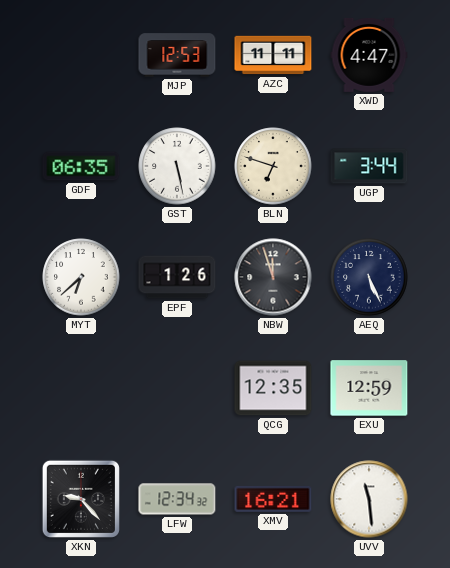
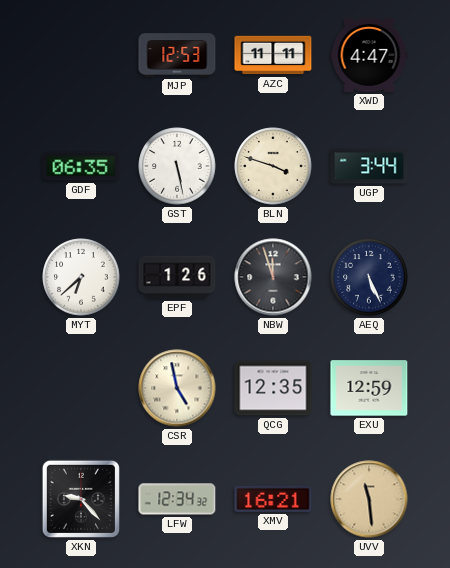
BLN: 6:48 -> 3:48
CSR: none -> 4:58
UVV dial: white -> champagne
